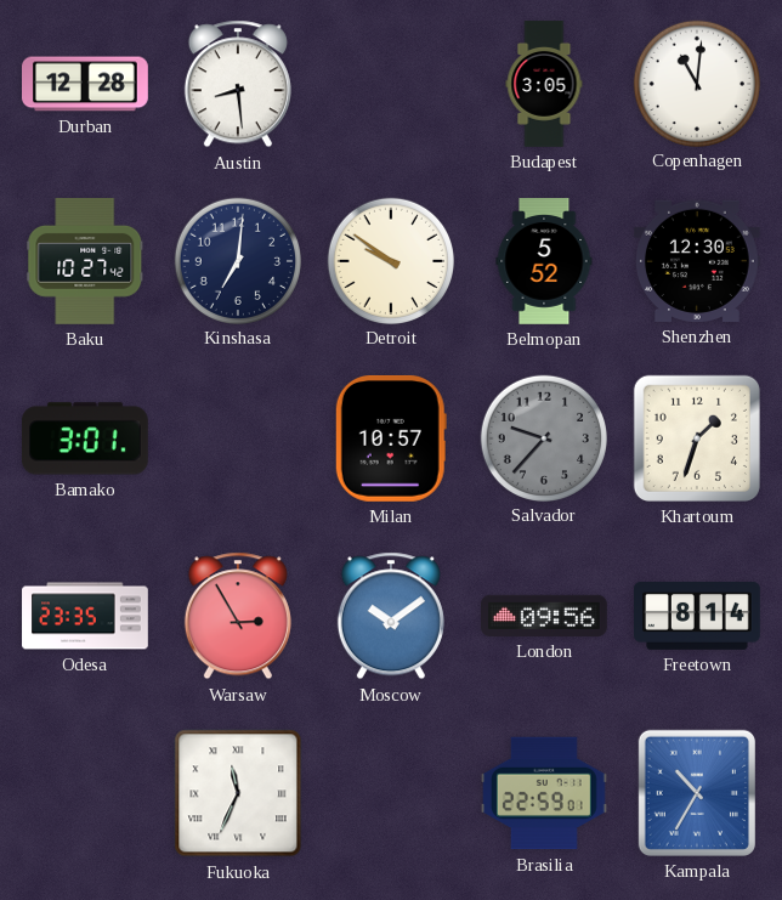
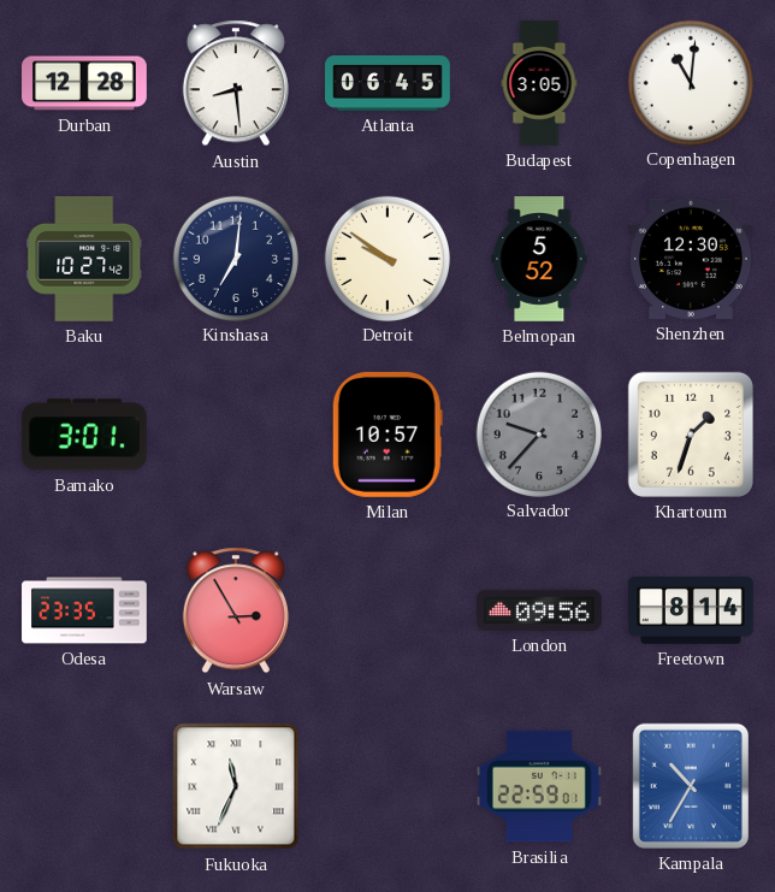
Atlanta: none -> 06:45
Moscow: 10:09 -> none
